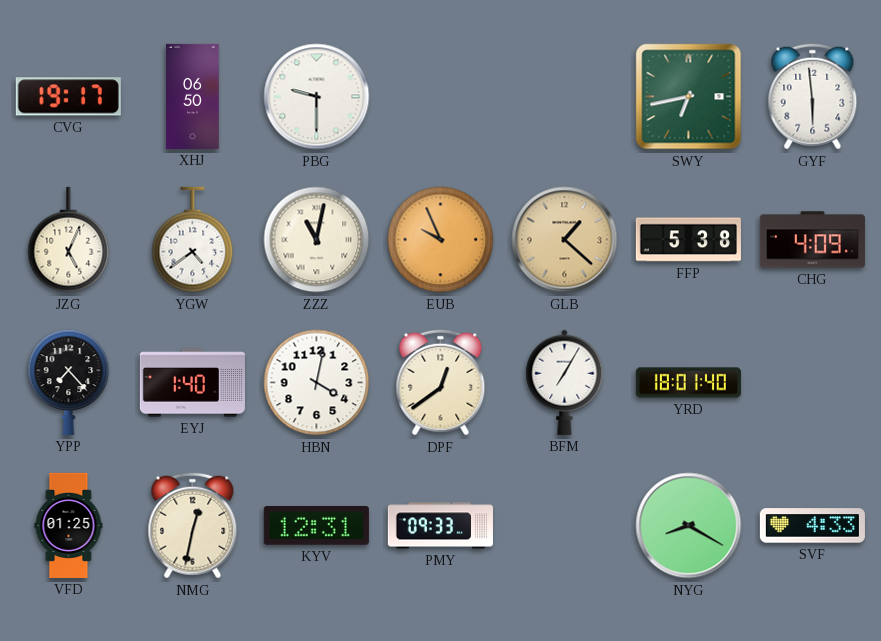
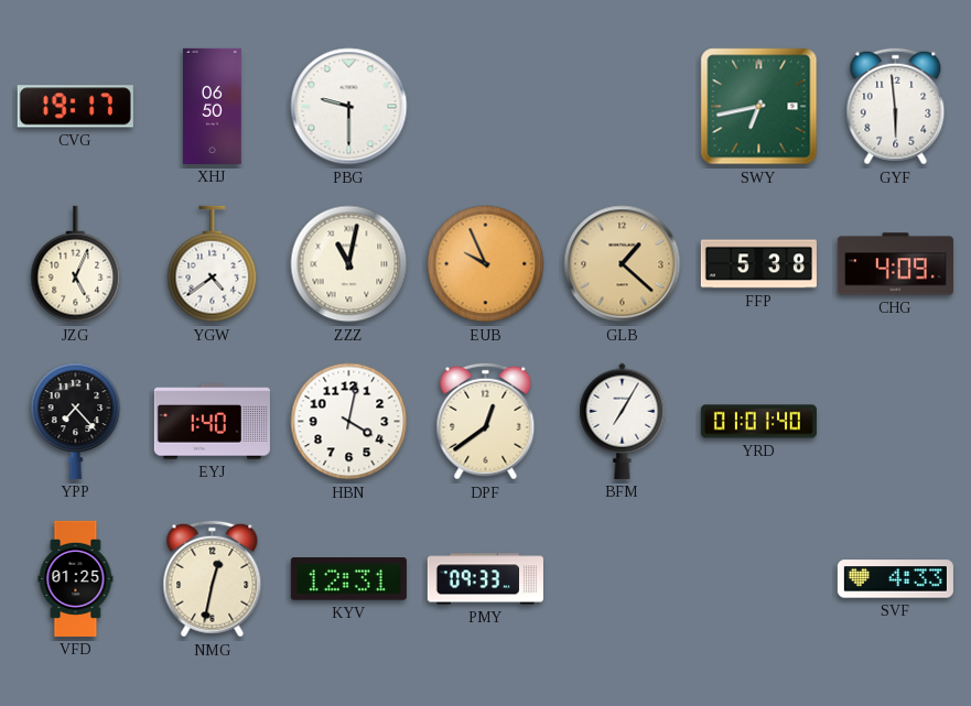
YRD: 18:01 -> 01:01
NYG: 8:20 -> none
